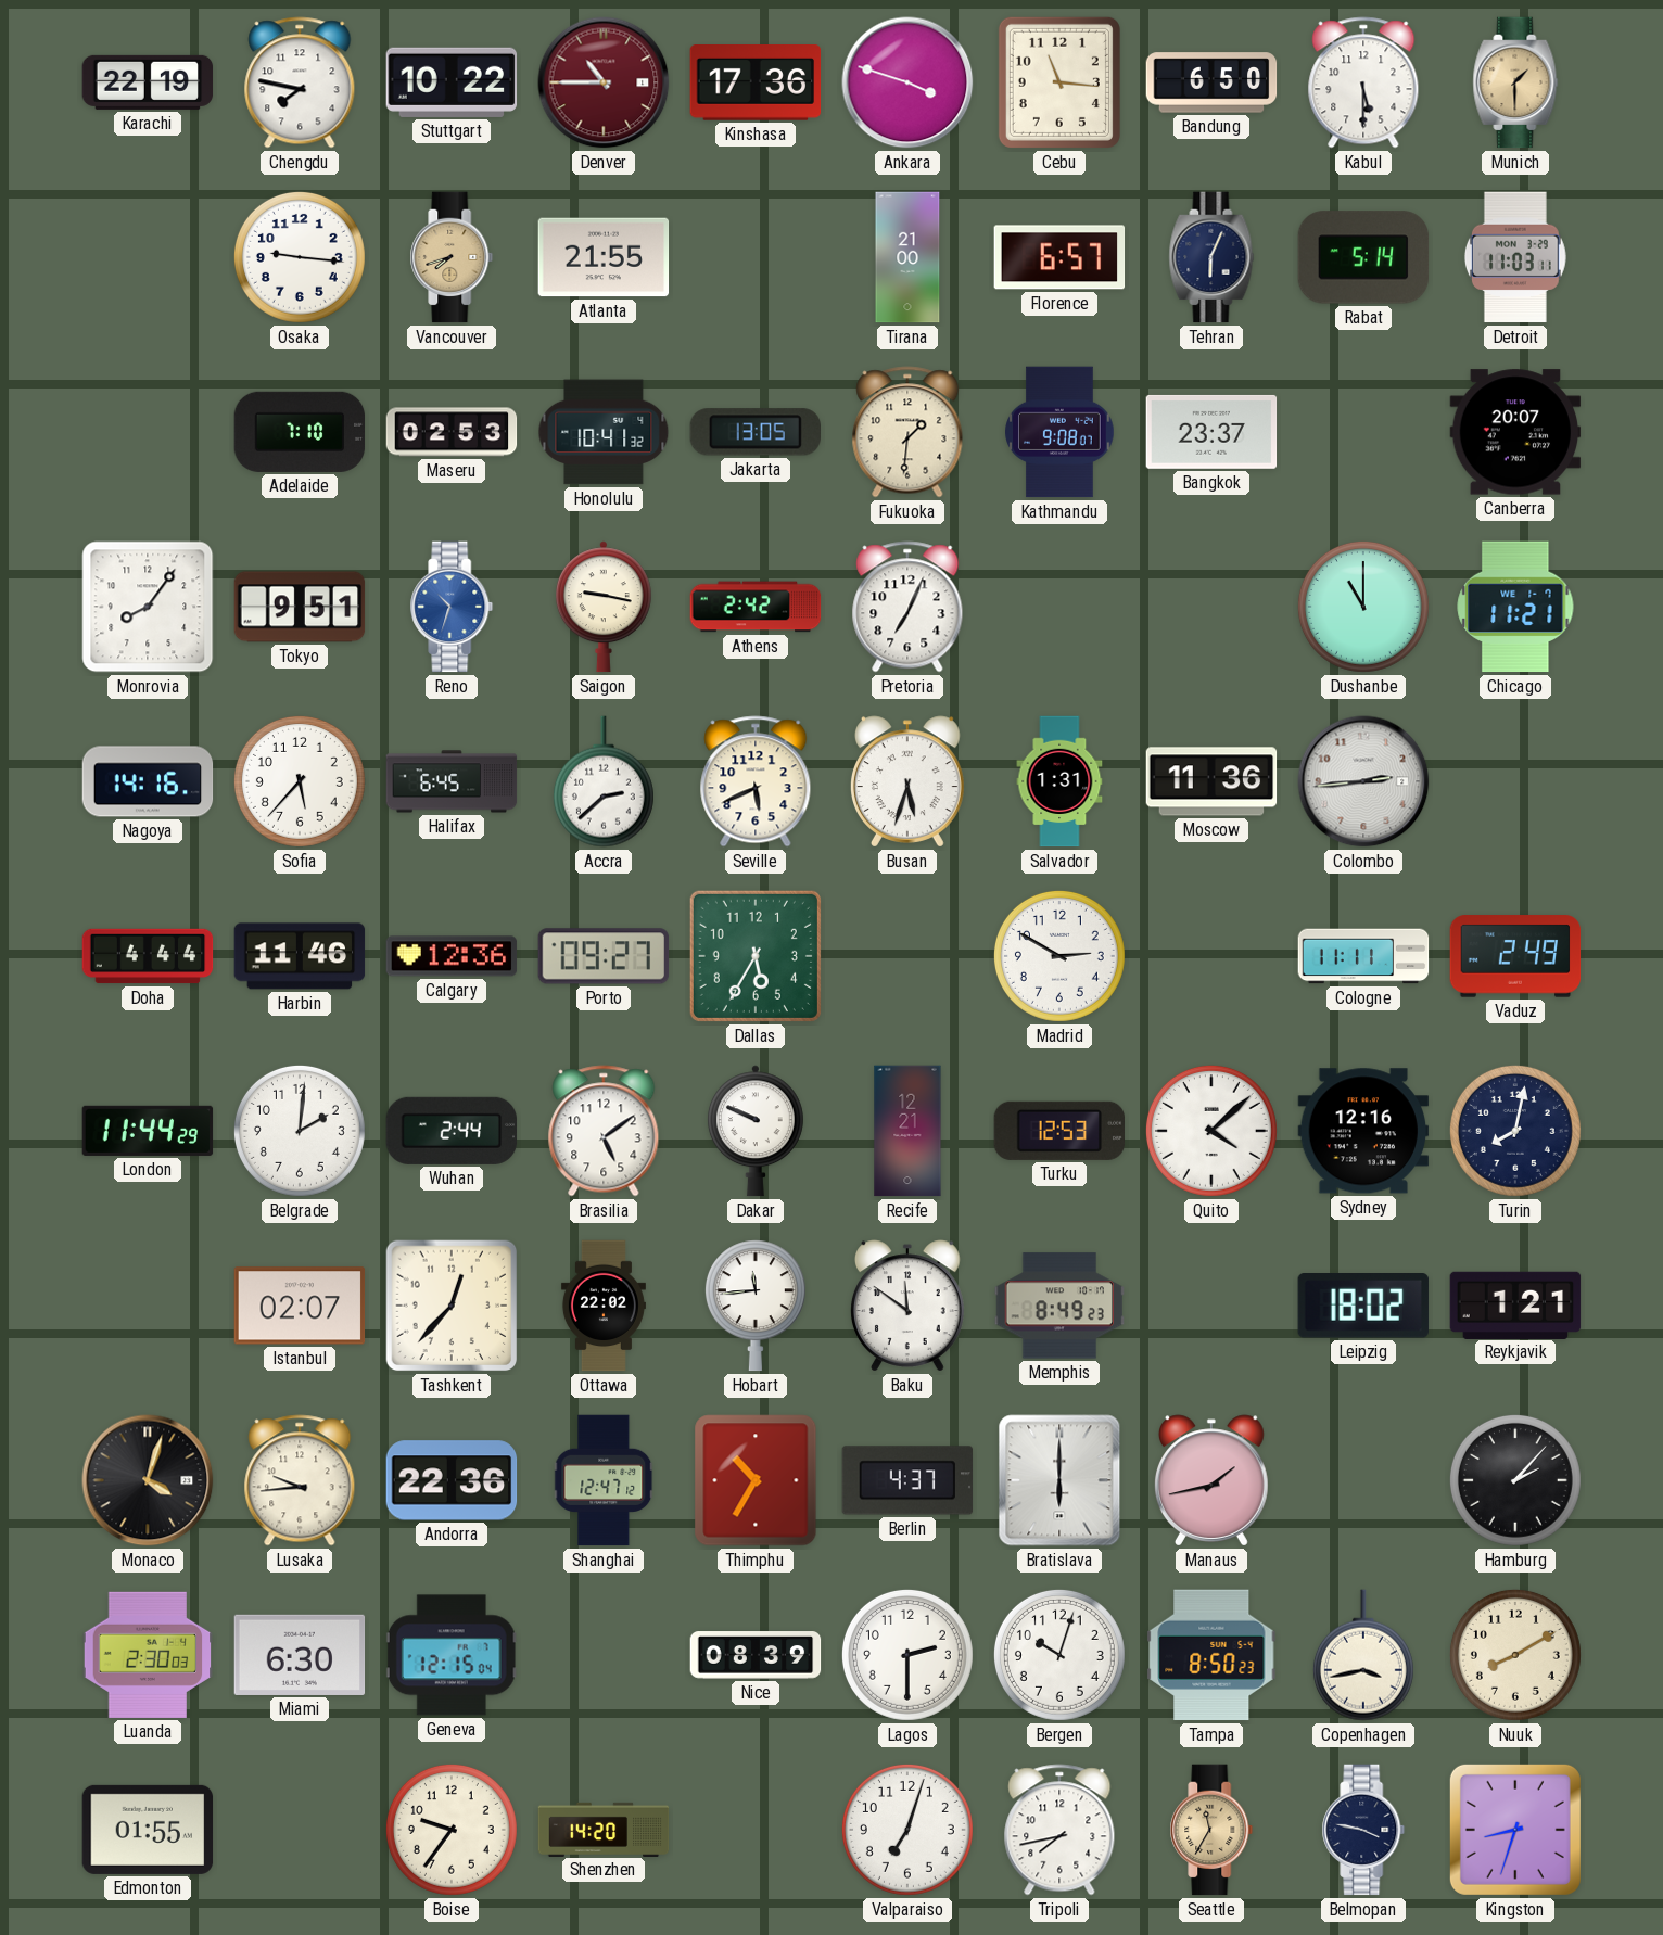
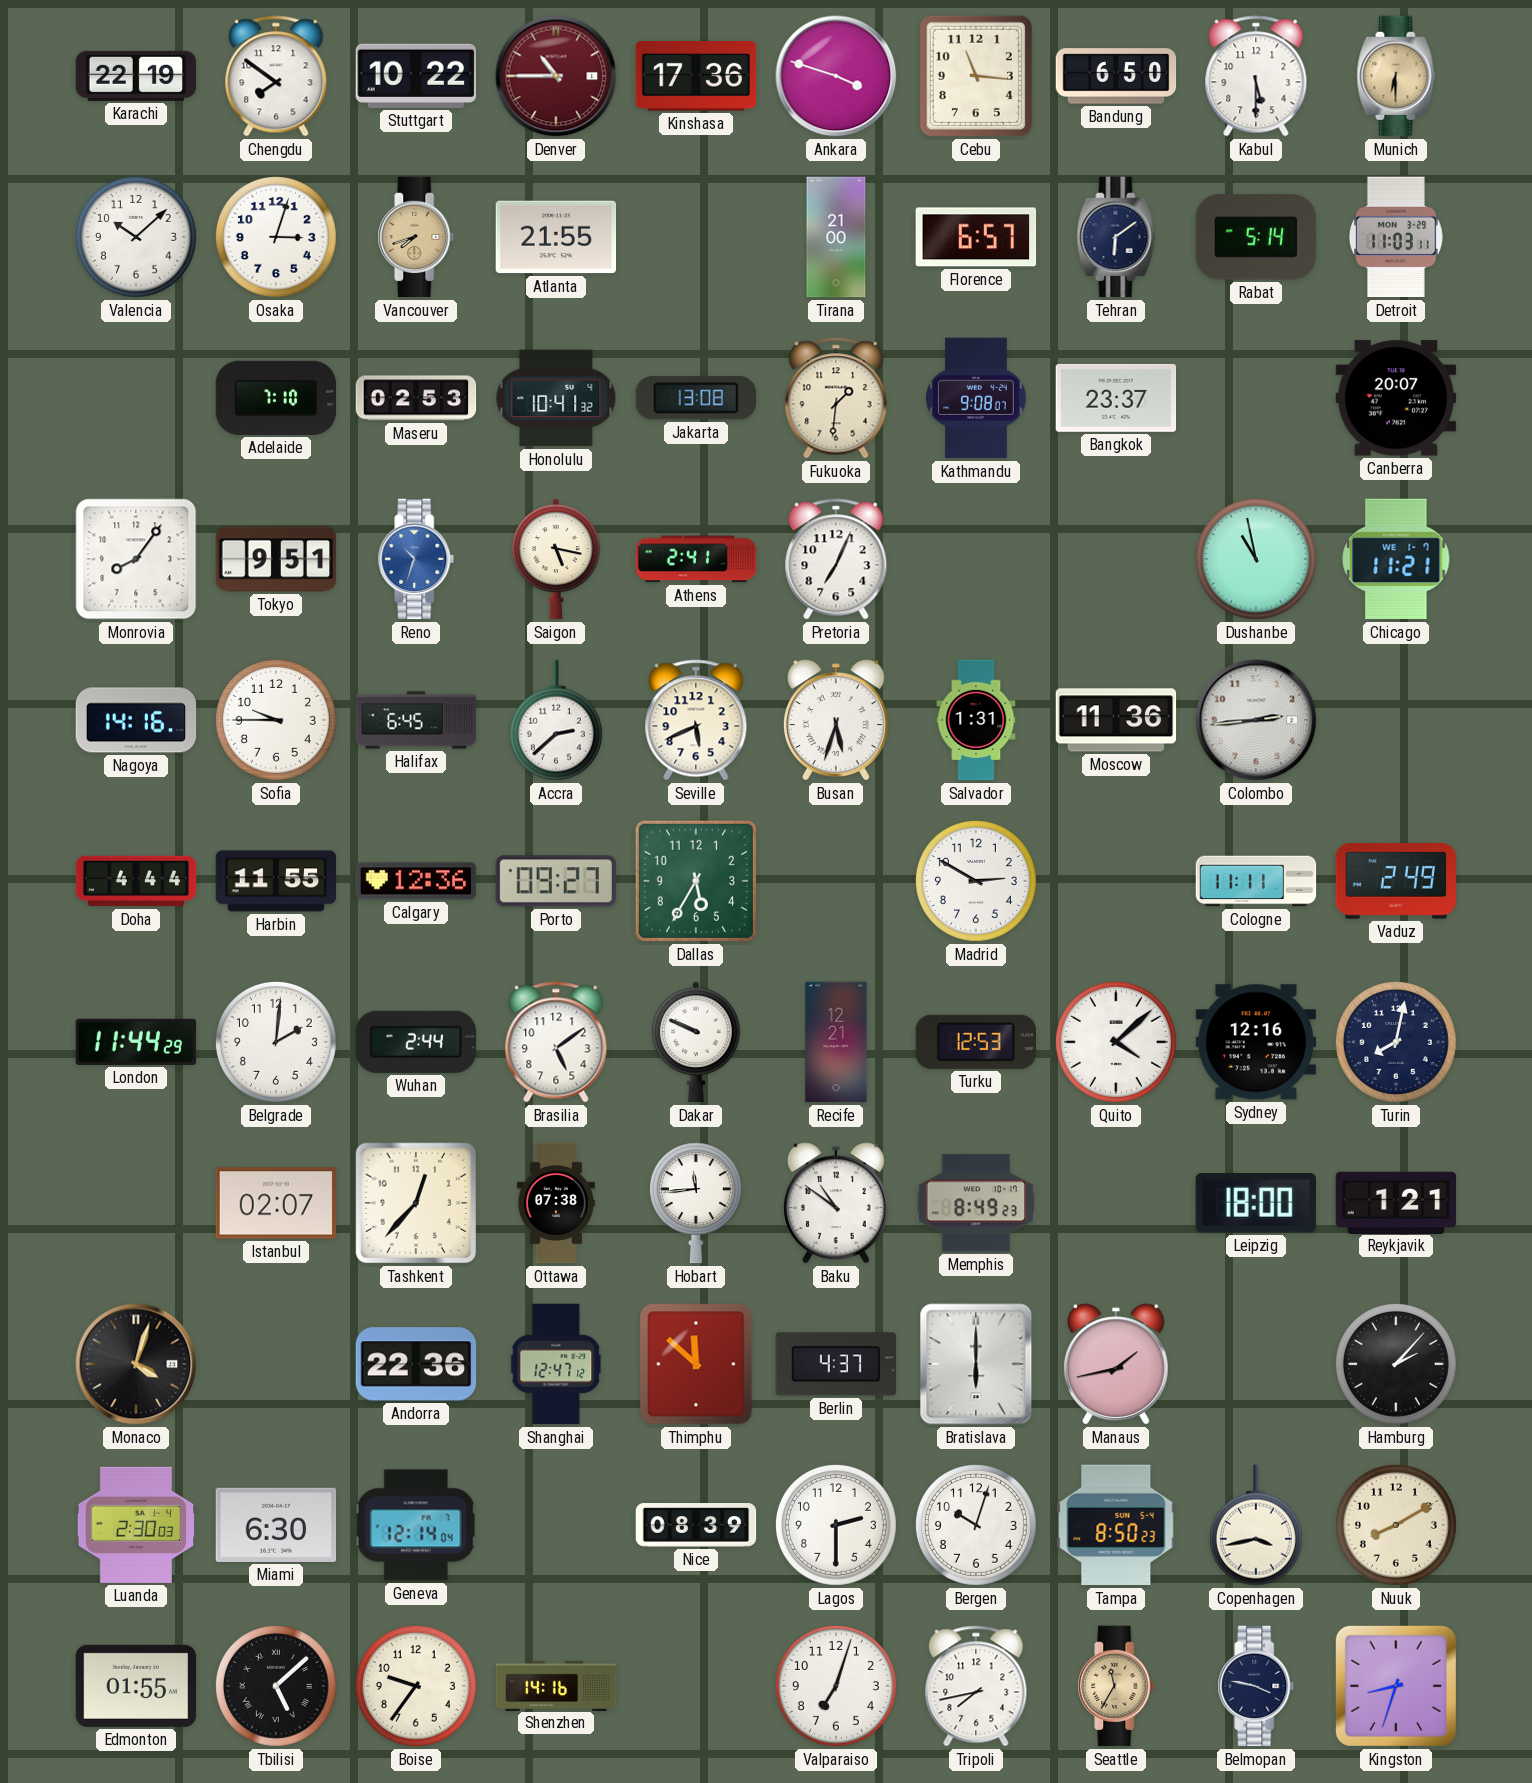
Chengdu: 7:47 -> 7:51
Munich: 1:30 -> 6:30
Valencia: none -> 10:08
Osaka: 9:16 -> 3:03
Tehran: 6:04 -> 6:09
Jakarta: 13:05 -> 13:08
Saigon: 9:17 -> 5:17
Athens: 2:42 -> 2:41
Dushanbe: 11:00 -> 10:58
Sofia: 5:37 -> 9:45
Harbin: 11:46 -> 11:55
Ottawa: 22:02 -> 07:38
Baku: 11:51 -> 10:51
Leipzig: 18:02 -> 18:00
Lusaka: 9:44 -> none
Thimphu: 10:35 -> 11:52
Geneva: 12:15 -> 12:14
Tbilisi: none -> 5:08
Shenzhen: 14:20 -> 14:16
